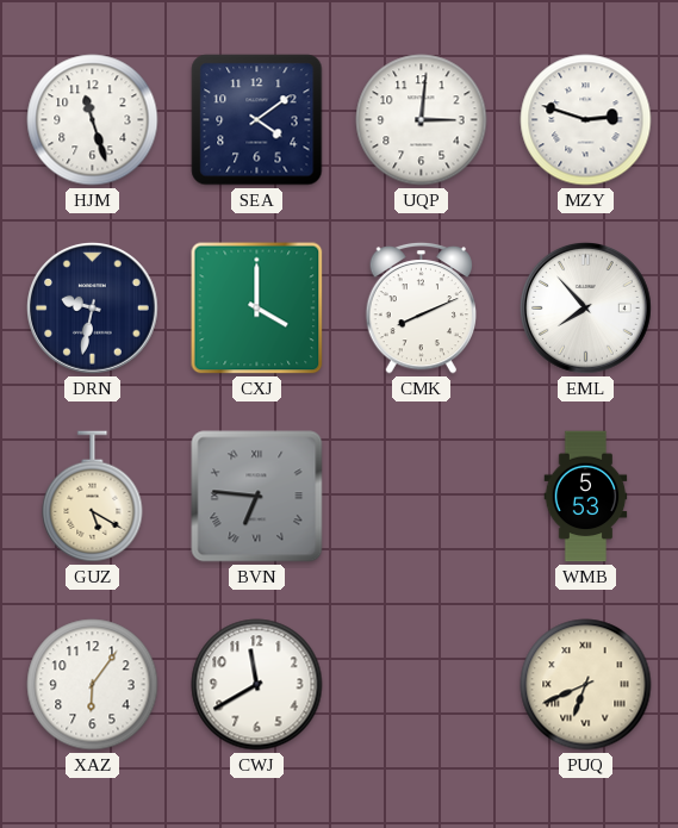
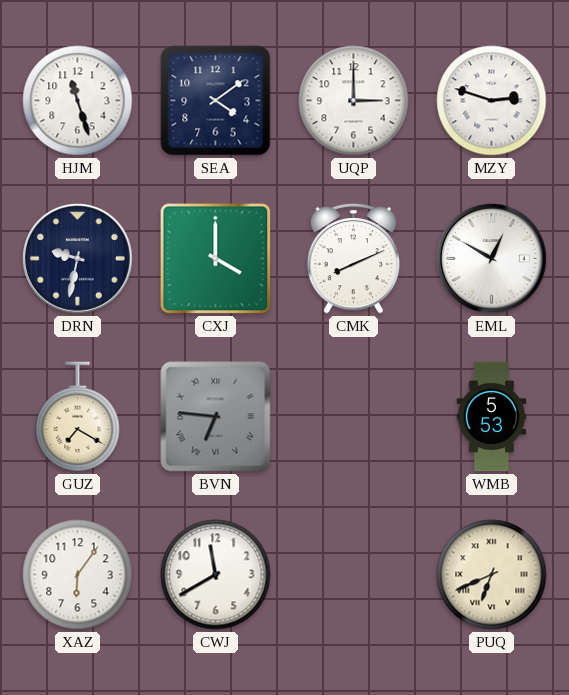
UQP: 3:01 -> 3:00
EML: 7:53 -> 12:50
GUZ: 5:20 -> 7:20
